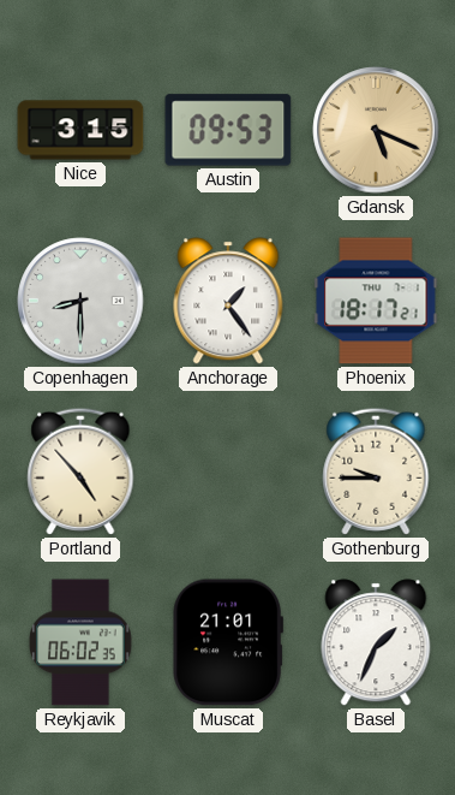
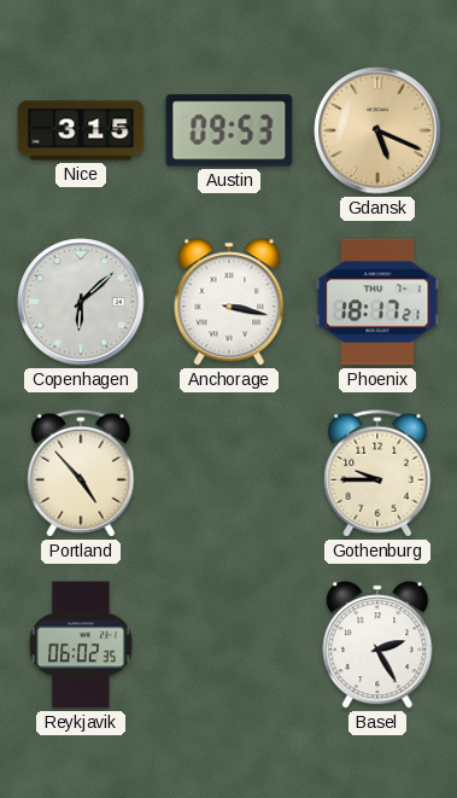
Copenhagen: 8:30 -> 6:08
Anchorage: 1:24 -> 3:17
Muscat: 21:01 -> none
Basel: 1:34 -> 2:25
